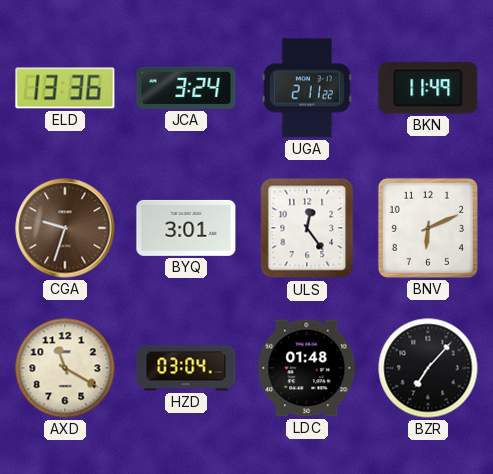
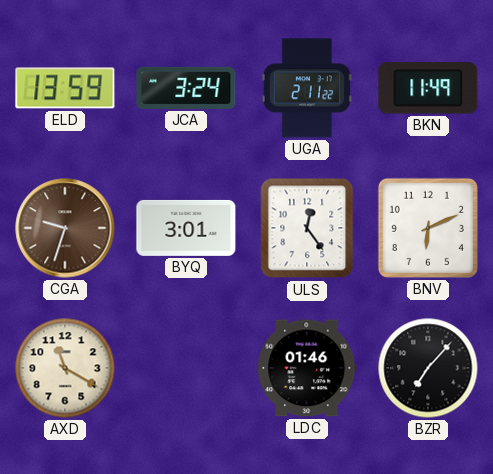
ELD: 13:36 -> 13:59
HZD: 03:04 -> none
LDC: 01:48 -> 01:46
